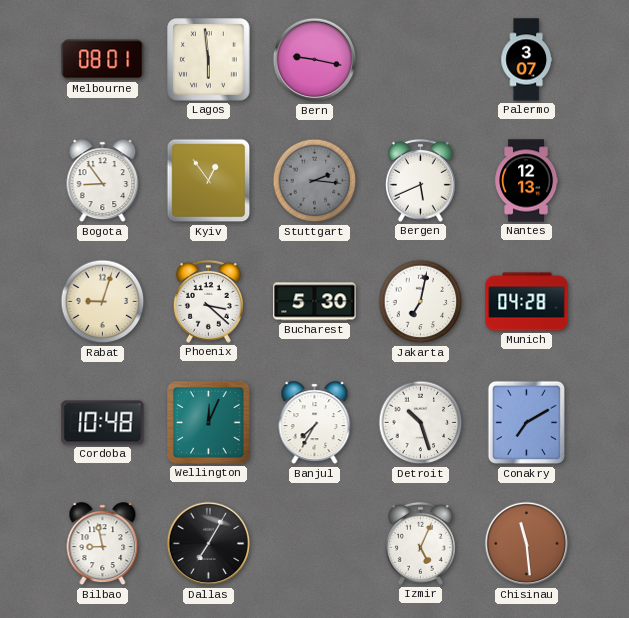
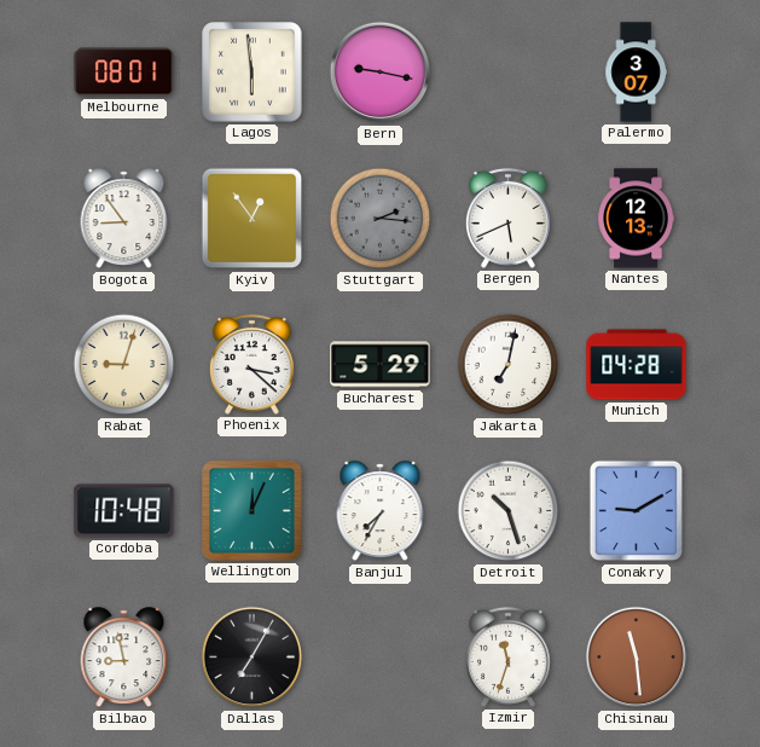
Bucharest: 5:30 -> 5:29
Conakry: 7:10 -> 9:10
Izmir: 5:04 -> 11:33
